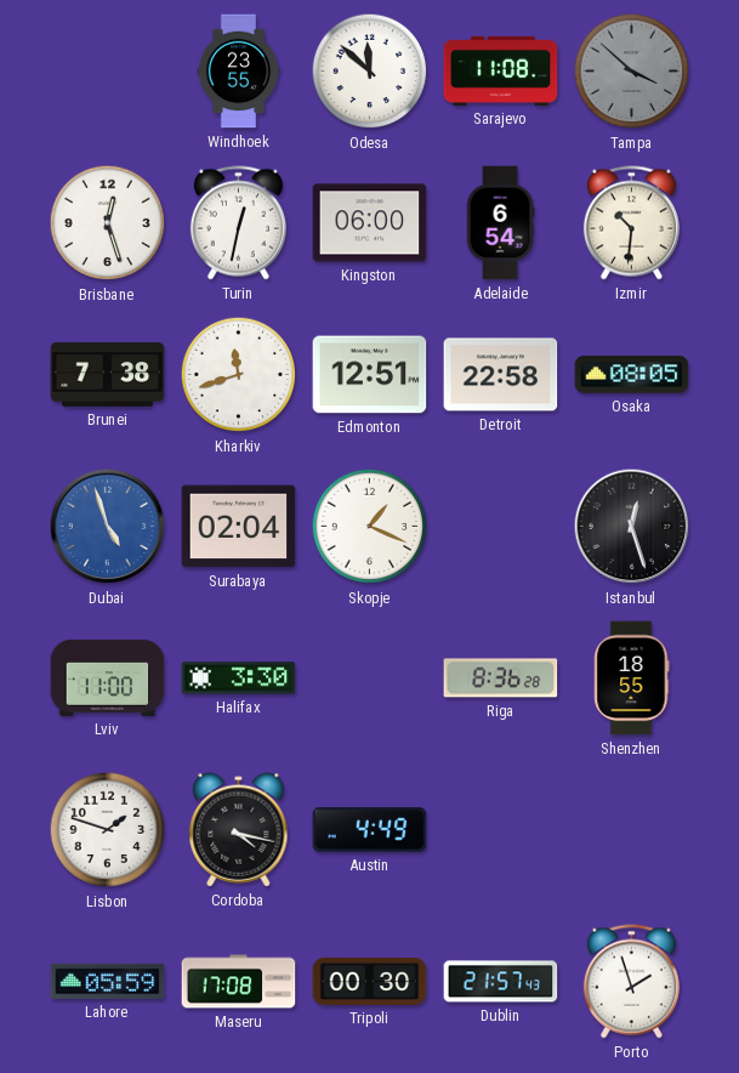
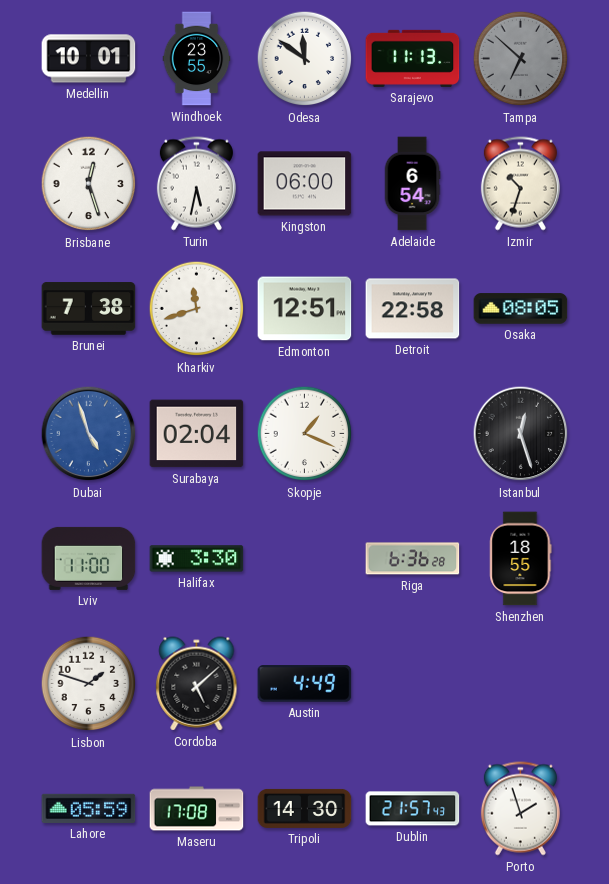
Medellin: none -> 10:01
Odesa: 11:52 -> 11:51
Sarajevo: 11:08 -> 11:13
Tampa: 3:52 -> 6:52
Turin: 12:32 -> 5:32
Izmir: 10:31 -> 10:33
Riga: 8:36 -> 6:36
Cordoba: 4:17 -> 5:08
Tripoli: 00:30 -> 14:30
